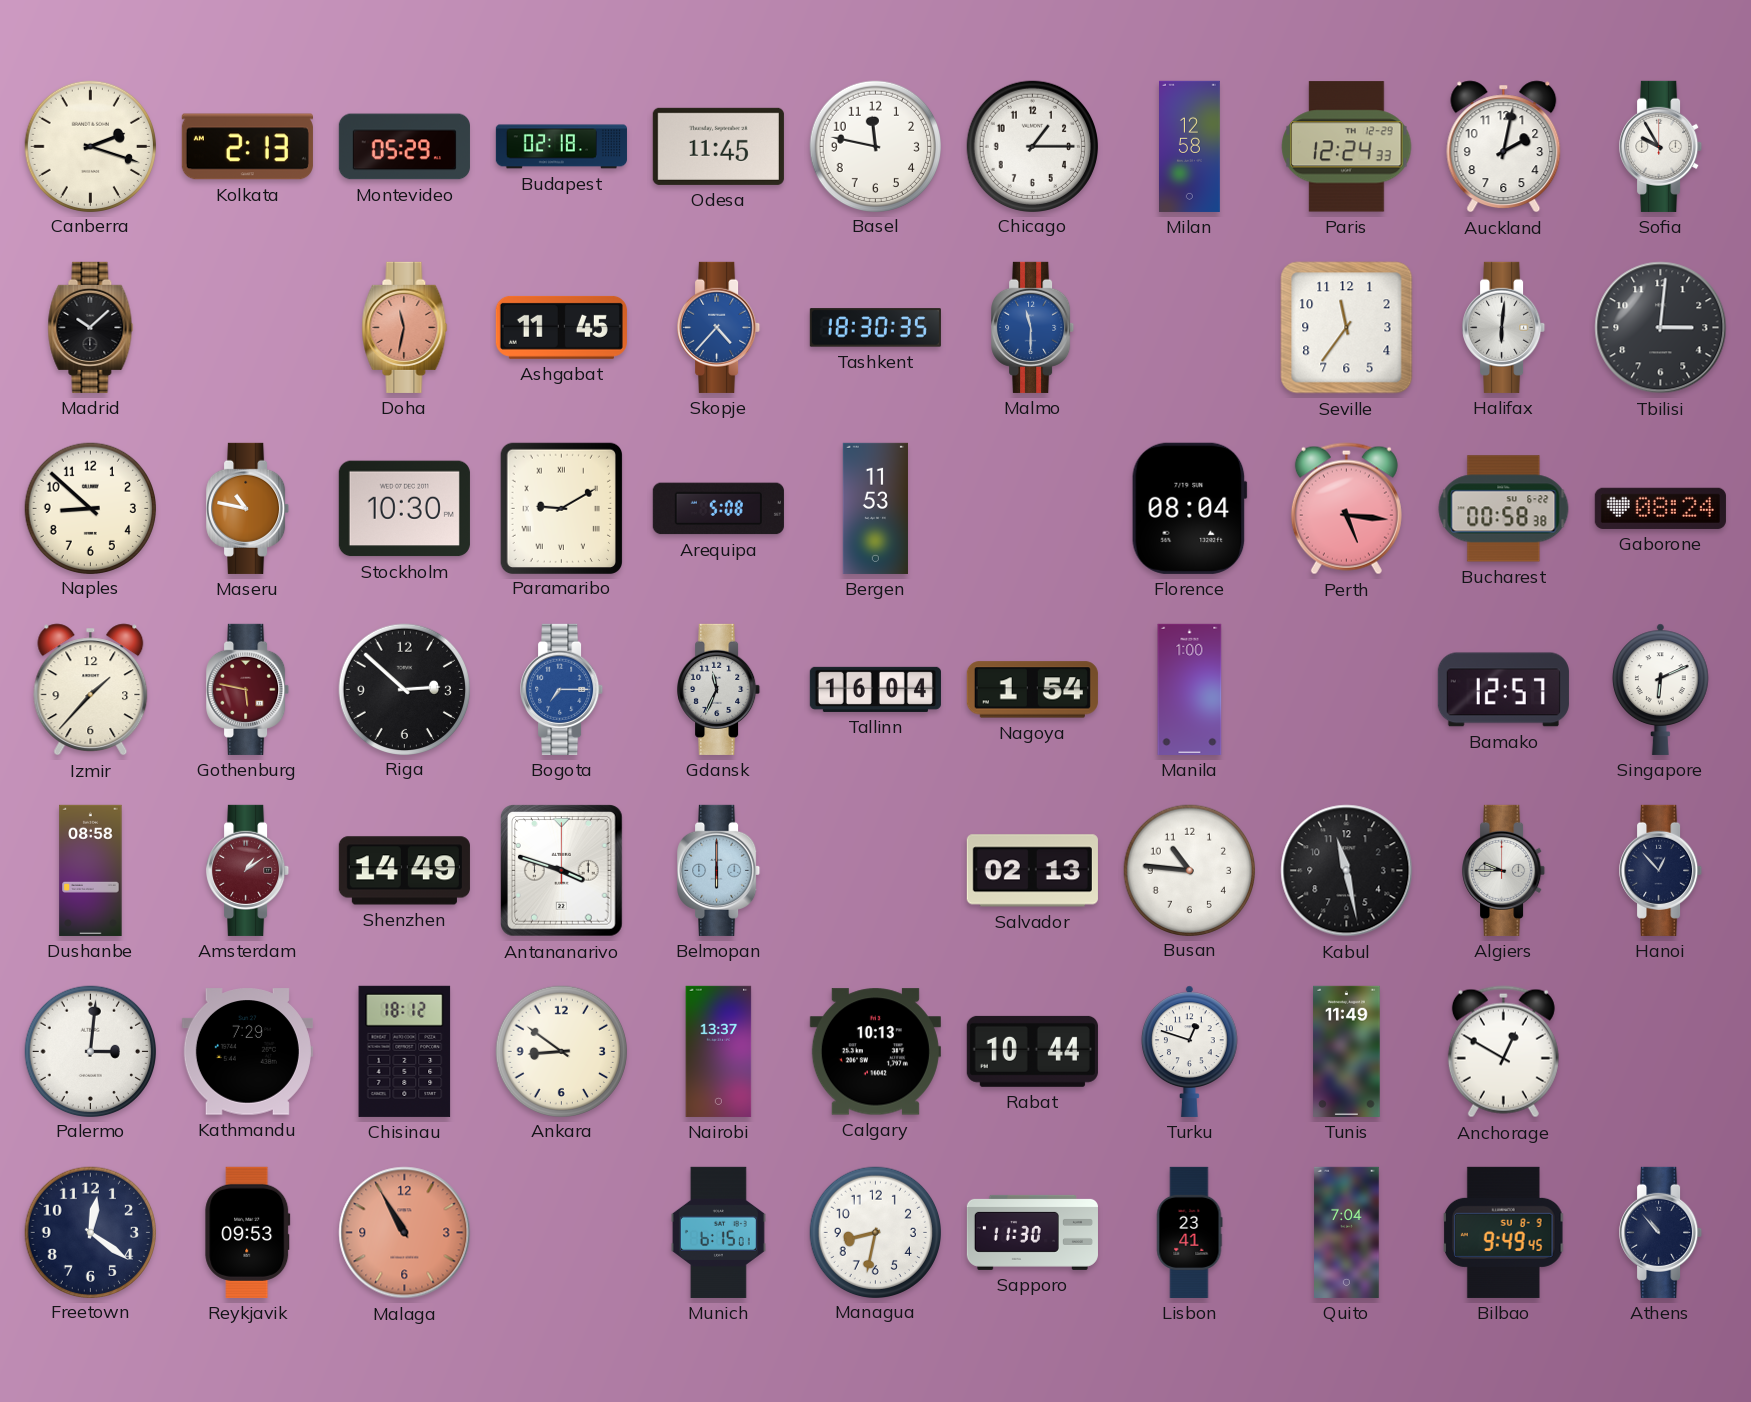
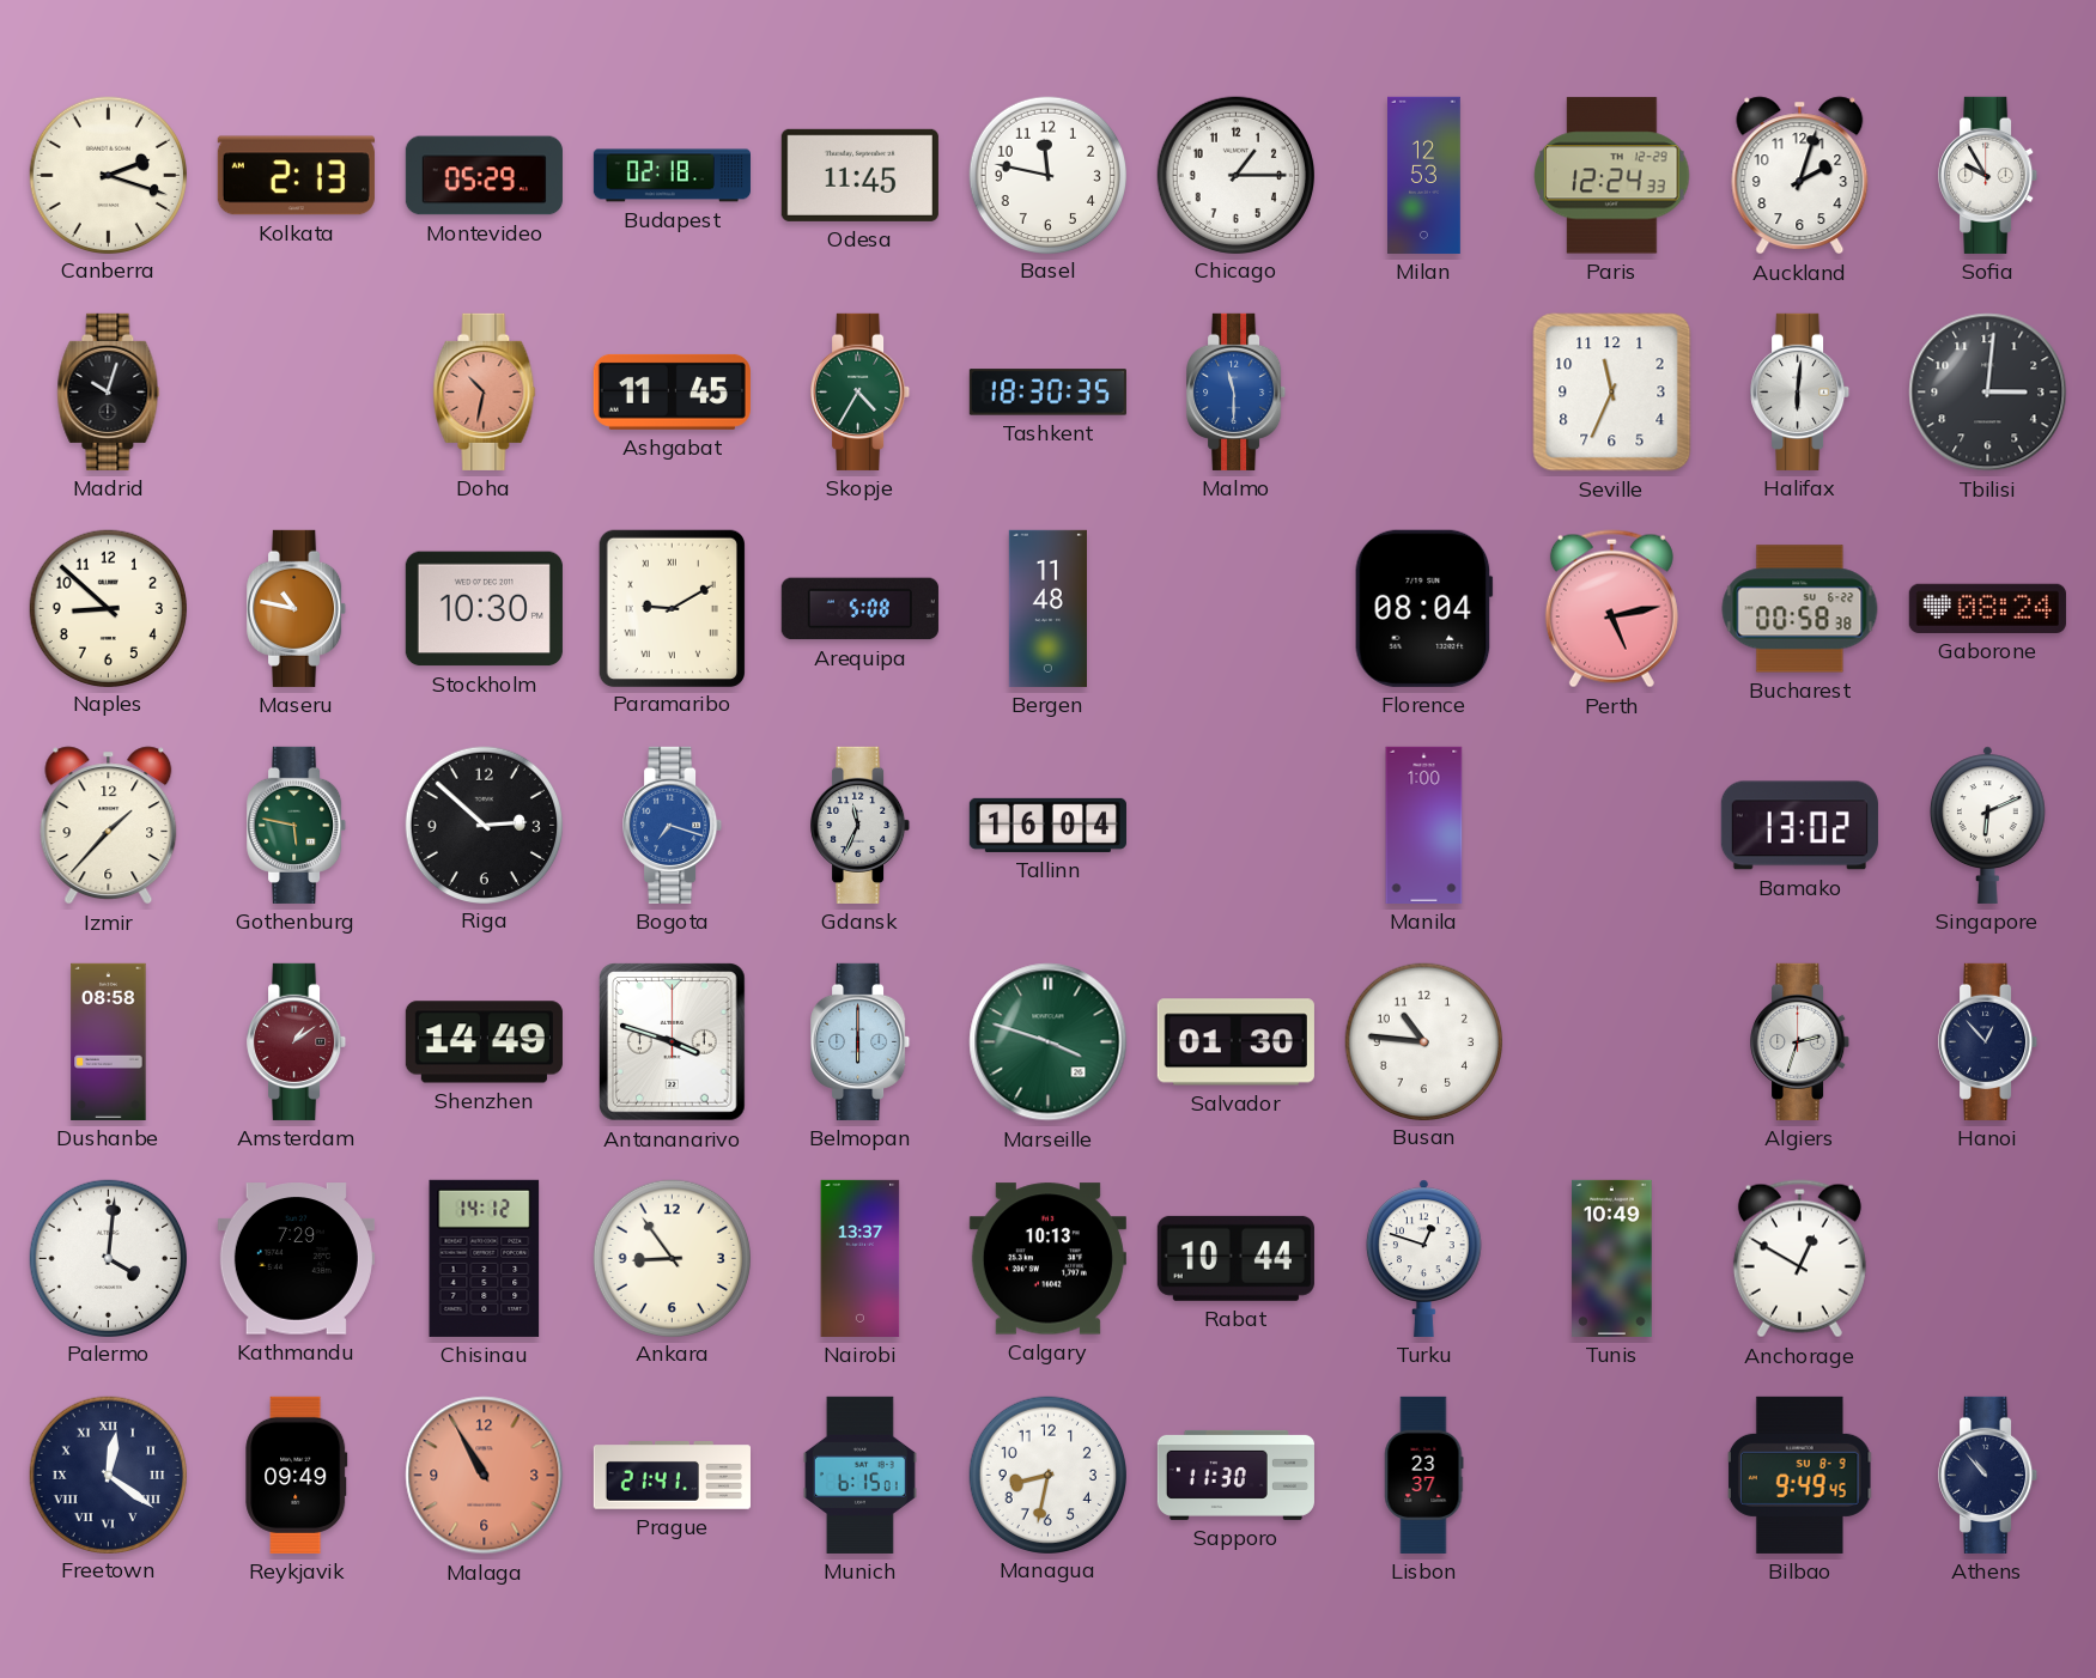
Milan: 12:58 -> 12:53
Auckland: 2:02 -> 2:03
Madrid: 10:08 -> 10:03
Doha: 11:32 -> 10:32
Skopje: 4:37 -> 4:35
Skopje dial: blue -> green
Seville: 11:36 -> 11:34
Bergen: 11:53 -> 11:48
Perth: 5:16 -> 5:13
Gothenburg dial: burgundy -> green
Bogota: 7:15 -> 7:18
Nagoya: 1:54 -> none
Bamako: 12:57 -> 13:02
Marseille: none -> 3:48
Salvador: 02:13 -> 01:30
Kabul: 11:28 -> none
Algiers: 9:45 -> 2:33
Palermo: 3:01 -> 4:01
Chisinau: 18:12 -> 14:12
Ankara: 8:51 -> 8:54
Tunis: 11:49 -> 10:49
Freetown numerals: Arabic -> Roman
Reykjavik: 09:53 -> 09:49
Prague: none -> 21:41
Lisbon: 23:41 -> 23:37
Quito: 7:04 -> none
